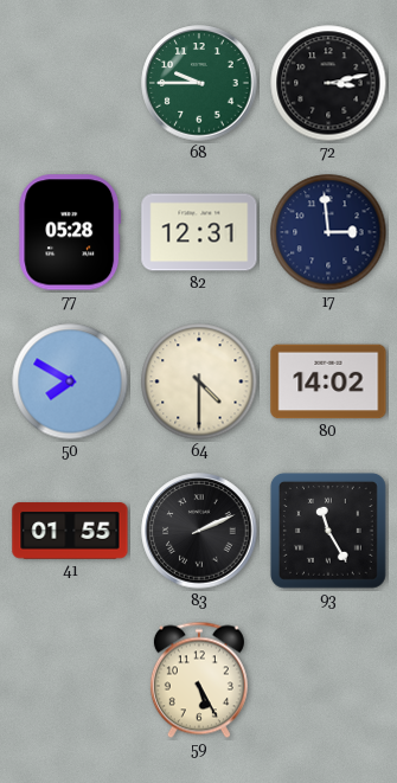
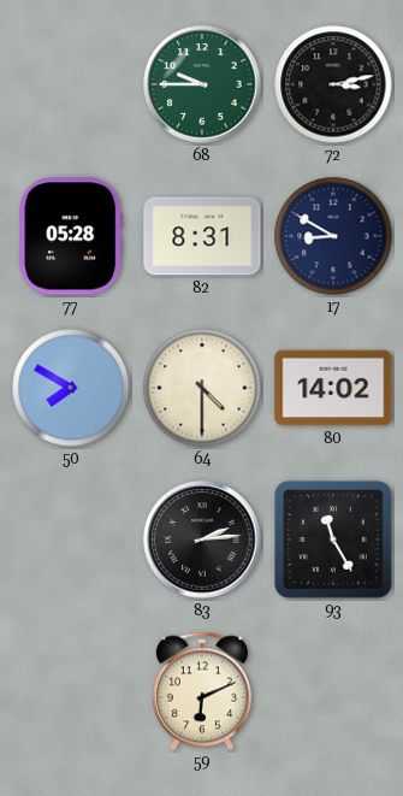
82: 12:31 -> 8:31
17: 2:59 -> 8:50
41: 01:55 -> none
83: 2:11 -> 2:14
59: 5:25 -> 6:11
